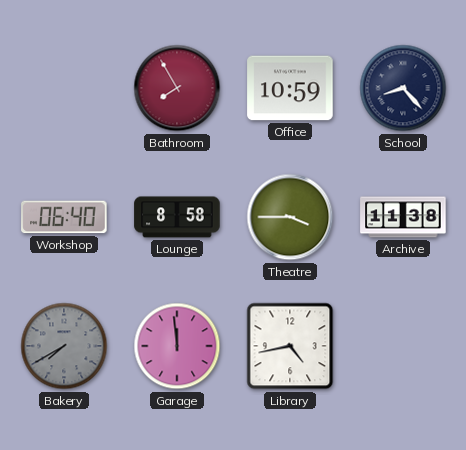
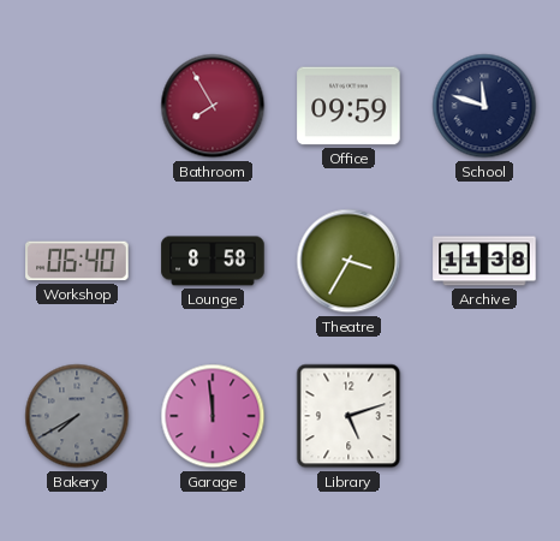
Office: 10:59 -> 09:59
School: 8:23 -> 11:48
Theatre: 3:45 -> 3:35
Library: 4:43 -> 5:12
